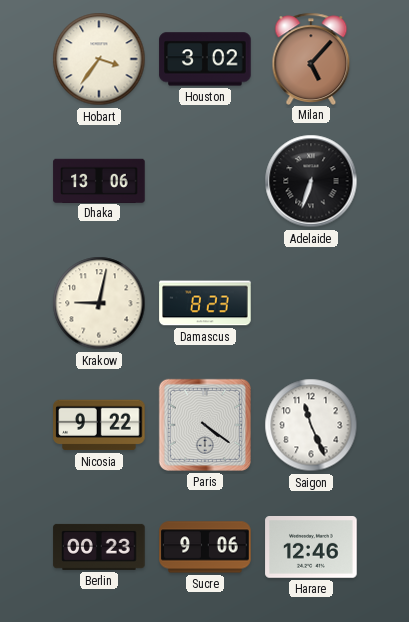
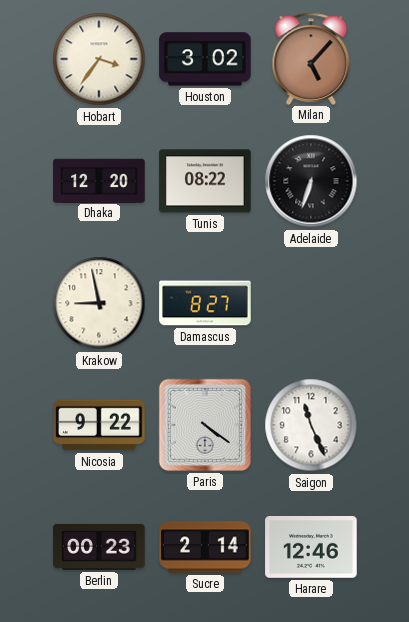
Dhaka: 13:06 -> 12:20
Tunis: none -> 08:22
Krakow: 9:02 -> 8:58
Damascus: 8:23 -> 8:27
Sucre: 9:06 -> 2:14
